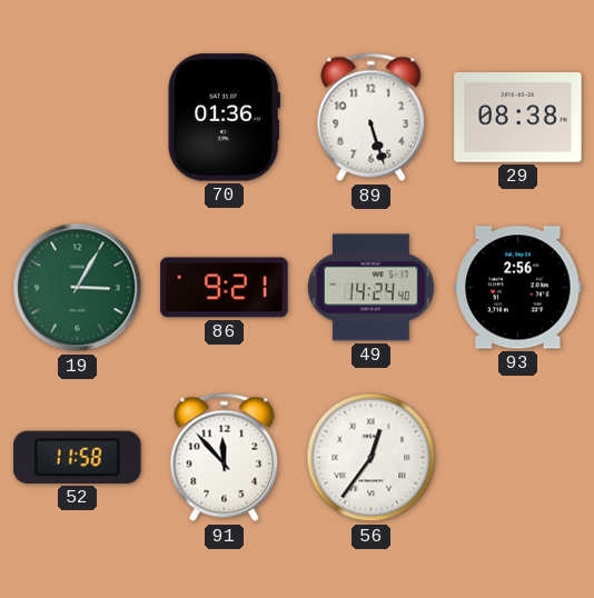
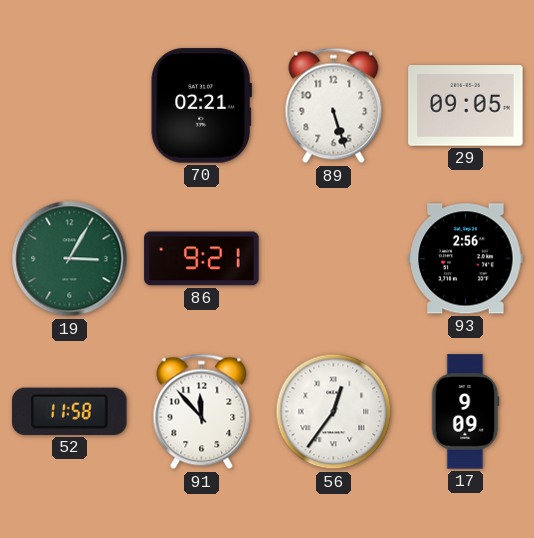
70: 01:36 -> 02:21
29: 08:38 -> 09:05
49: 14:24 -> none
17: none -> 9:09
